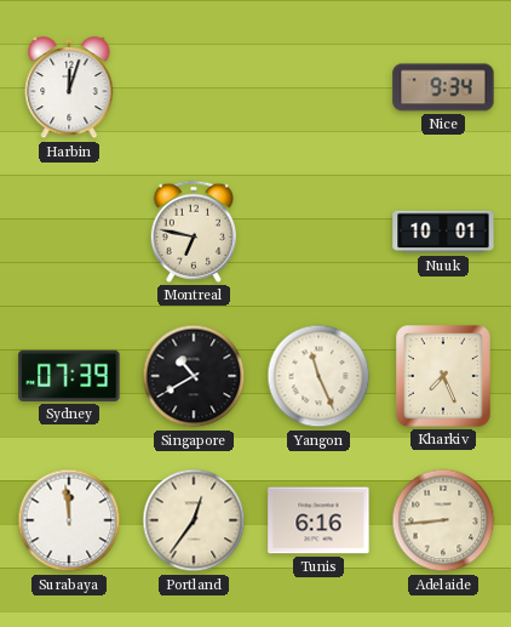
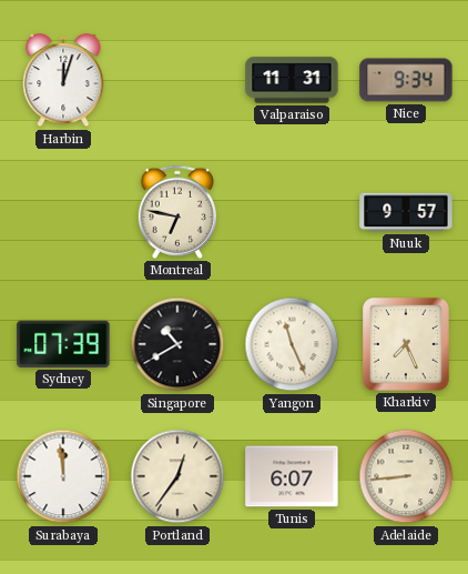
Valparaiso: none -> 11:31
Nuuk: 10:01 -> 9:57
Tunis: 6:16 -> 6:07
